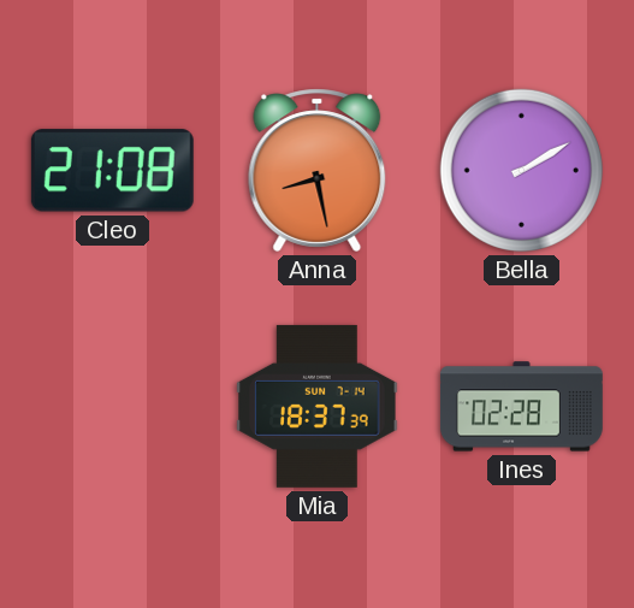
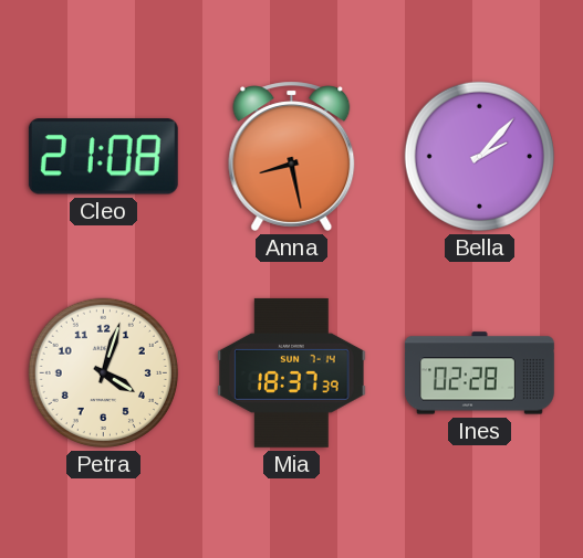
Bella: 2:10 -> 2:07
Petra: none -> 4:03
